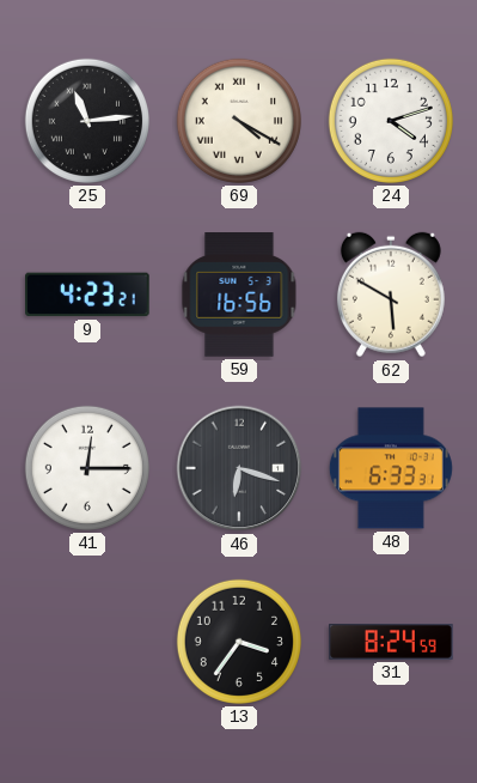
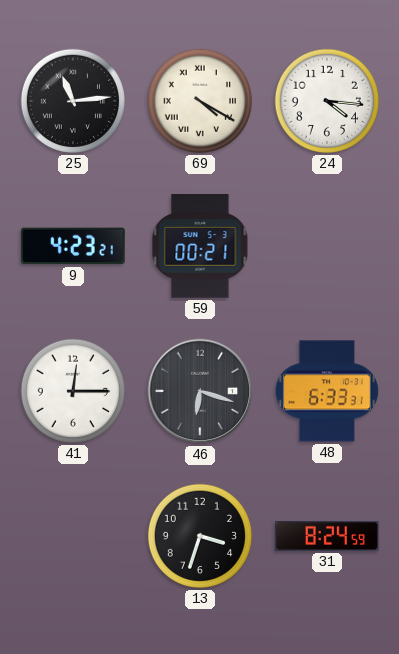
24: 4:12 -> 4:16
59: 16:56 -> 00:21
62: 5:50 -> none
13: 3:36 -> 3:33
